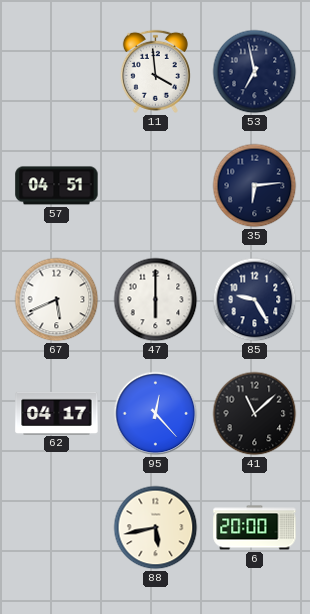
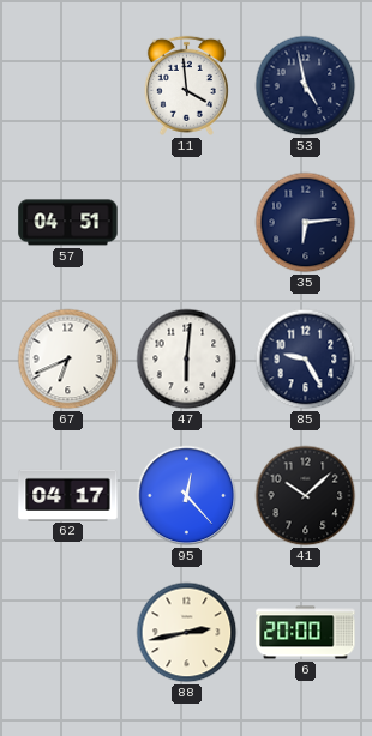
53: 6:58 -> 4:58
67: 5:41 -> 6:41
47: 6:00 -> 6:01
41: 11:08 -> 10:08
88: 5:43 -> 2:43
